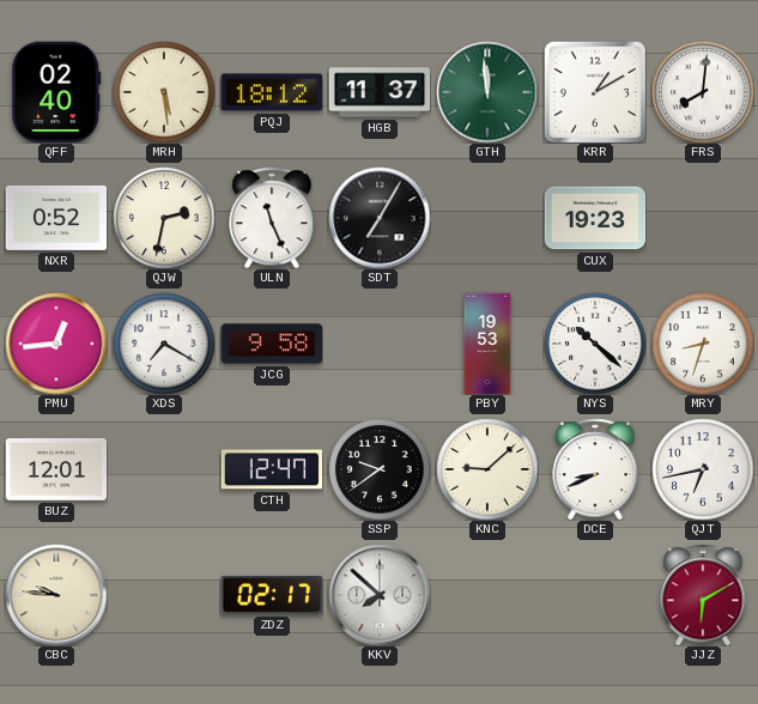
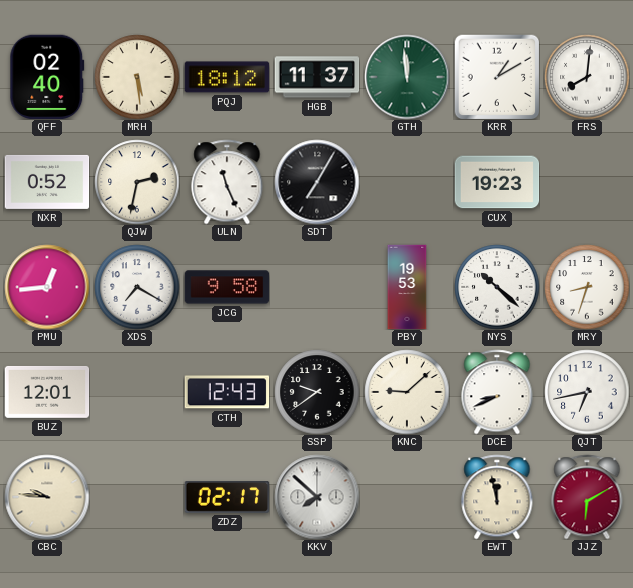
CTH: 12:47 -> 12:43
EWT: none -> 11:58
